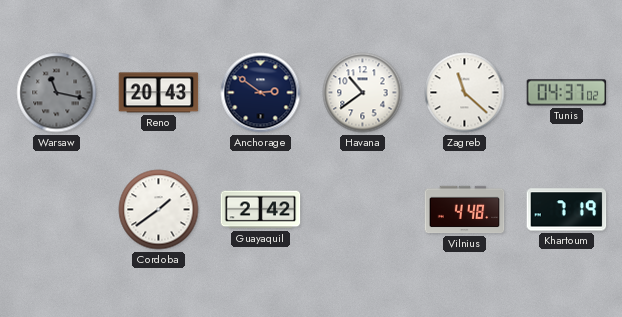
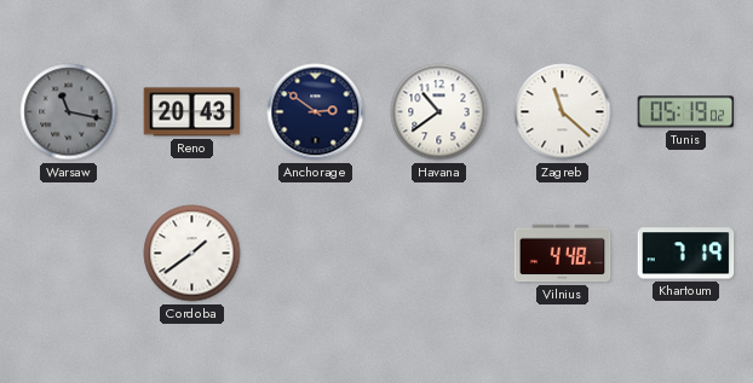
Tunis: 04:37 -> 05:19
Guayaquil: 2:42 -> none
